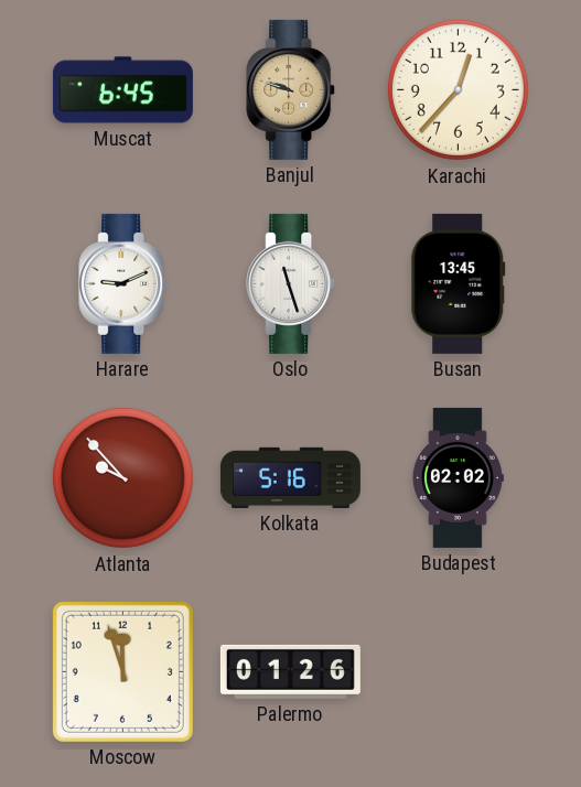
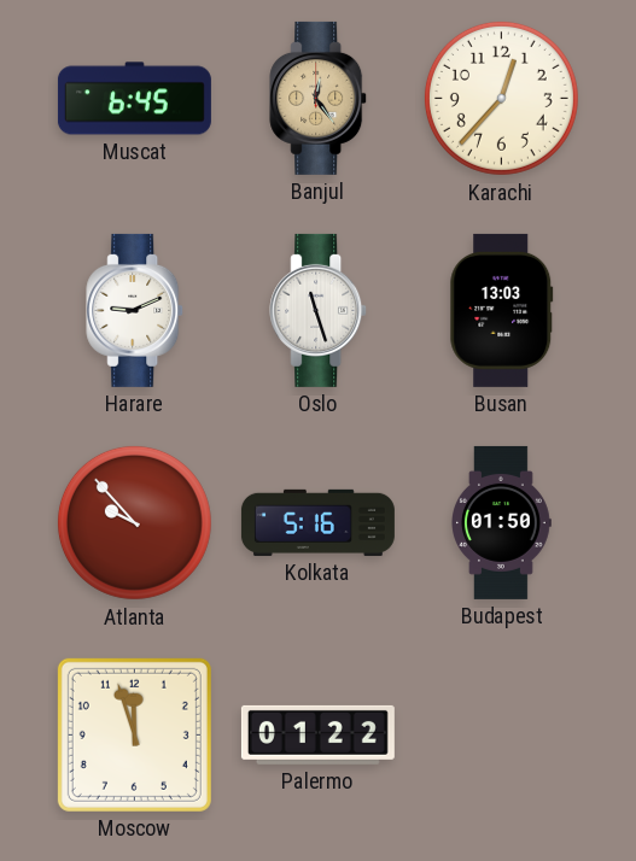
Banjul: 9:48 -> 12:24
Busan: 13:45 -> 13:03
Budapest: 02:02 -> 01:50
Palermo: 01:26 -> 01:22
